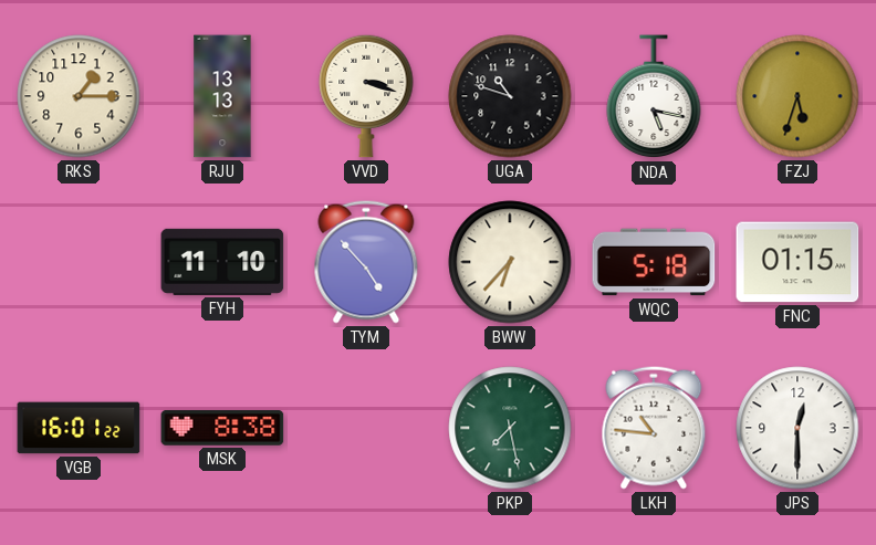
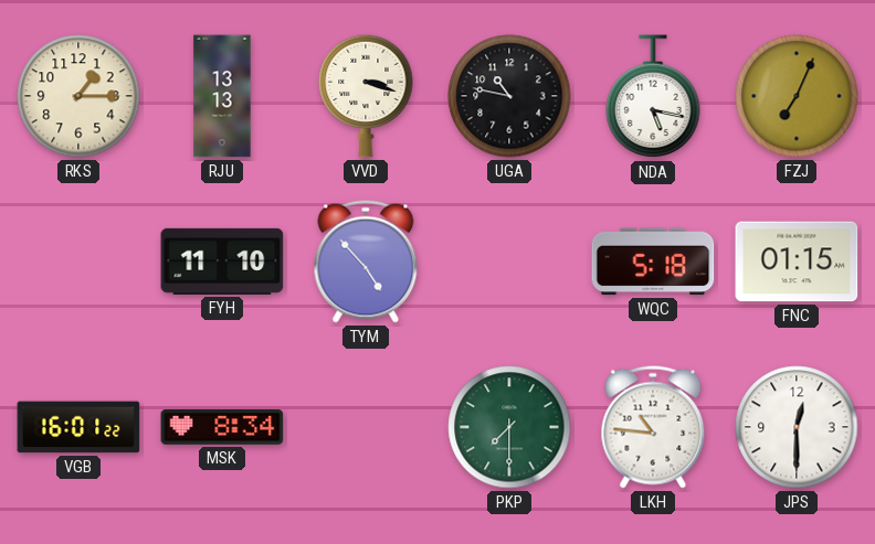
UGA: 10:48 -> 10:47
FZJ: 5:33 -> 7:04
BWW: 6:37 -> none
MSK: 8:38 -> 8:34
PKP: 7:28 -> 7:30
